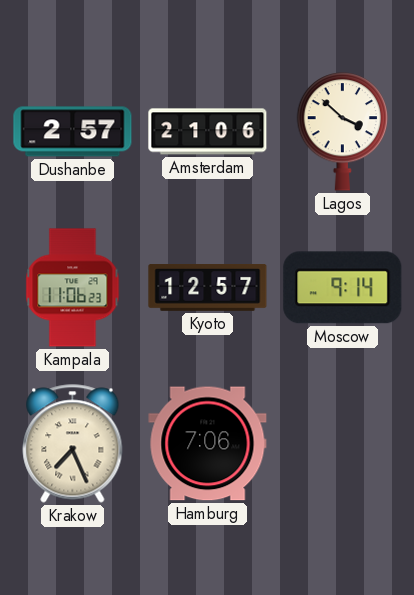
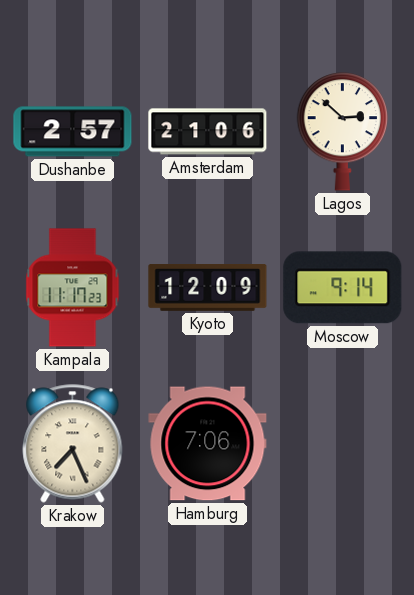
Lagos: 3:52 -> 2:52
Kampala: 11:06 -> 11:17
Kyoto: 12:57 -> 12:09
